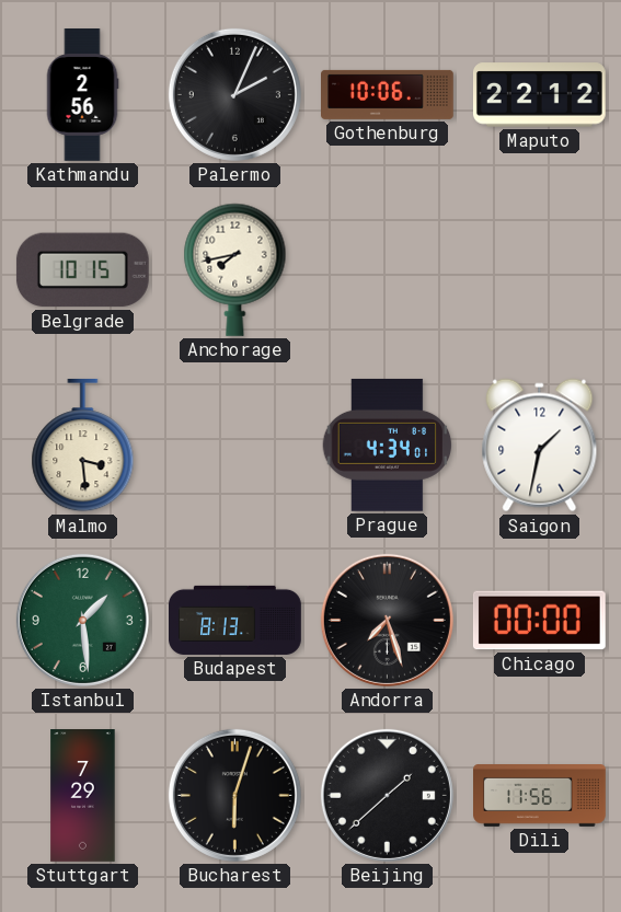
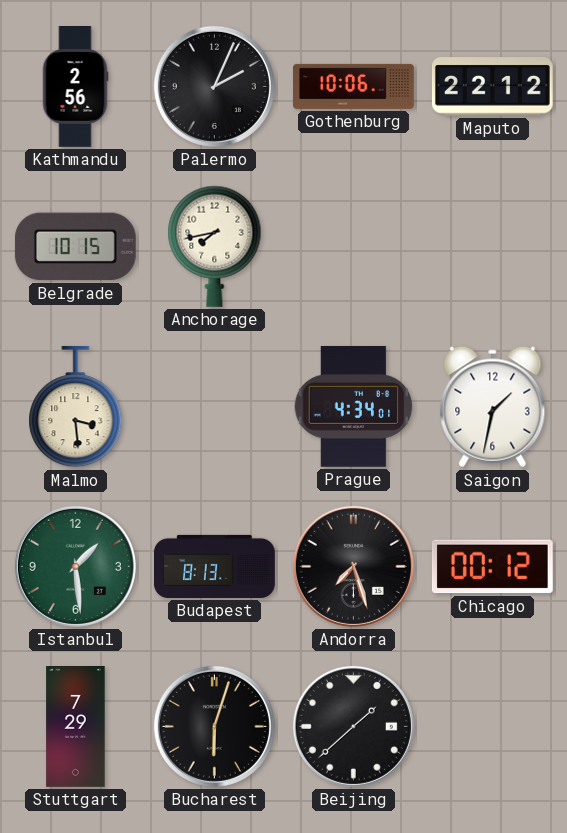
Chicago: 00:00 -> 00:12
Dili: 11:56 -> none
